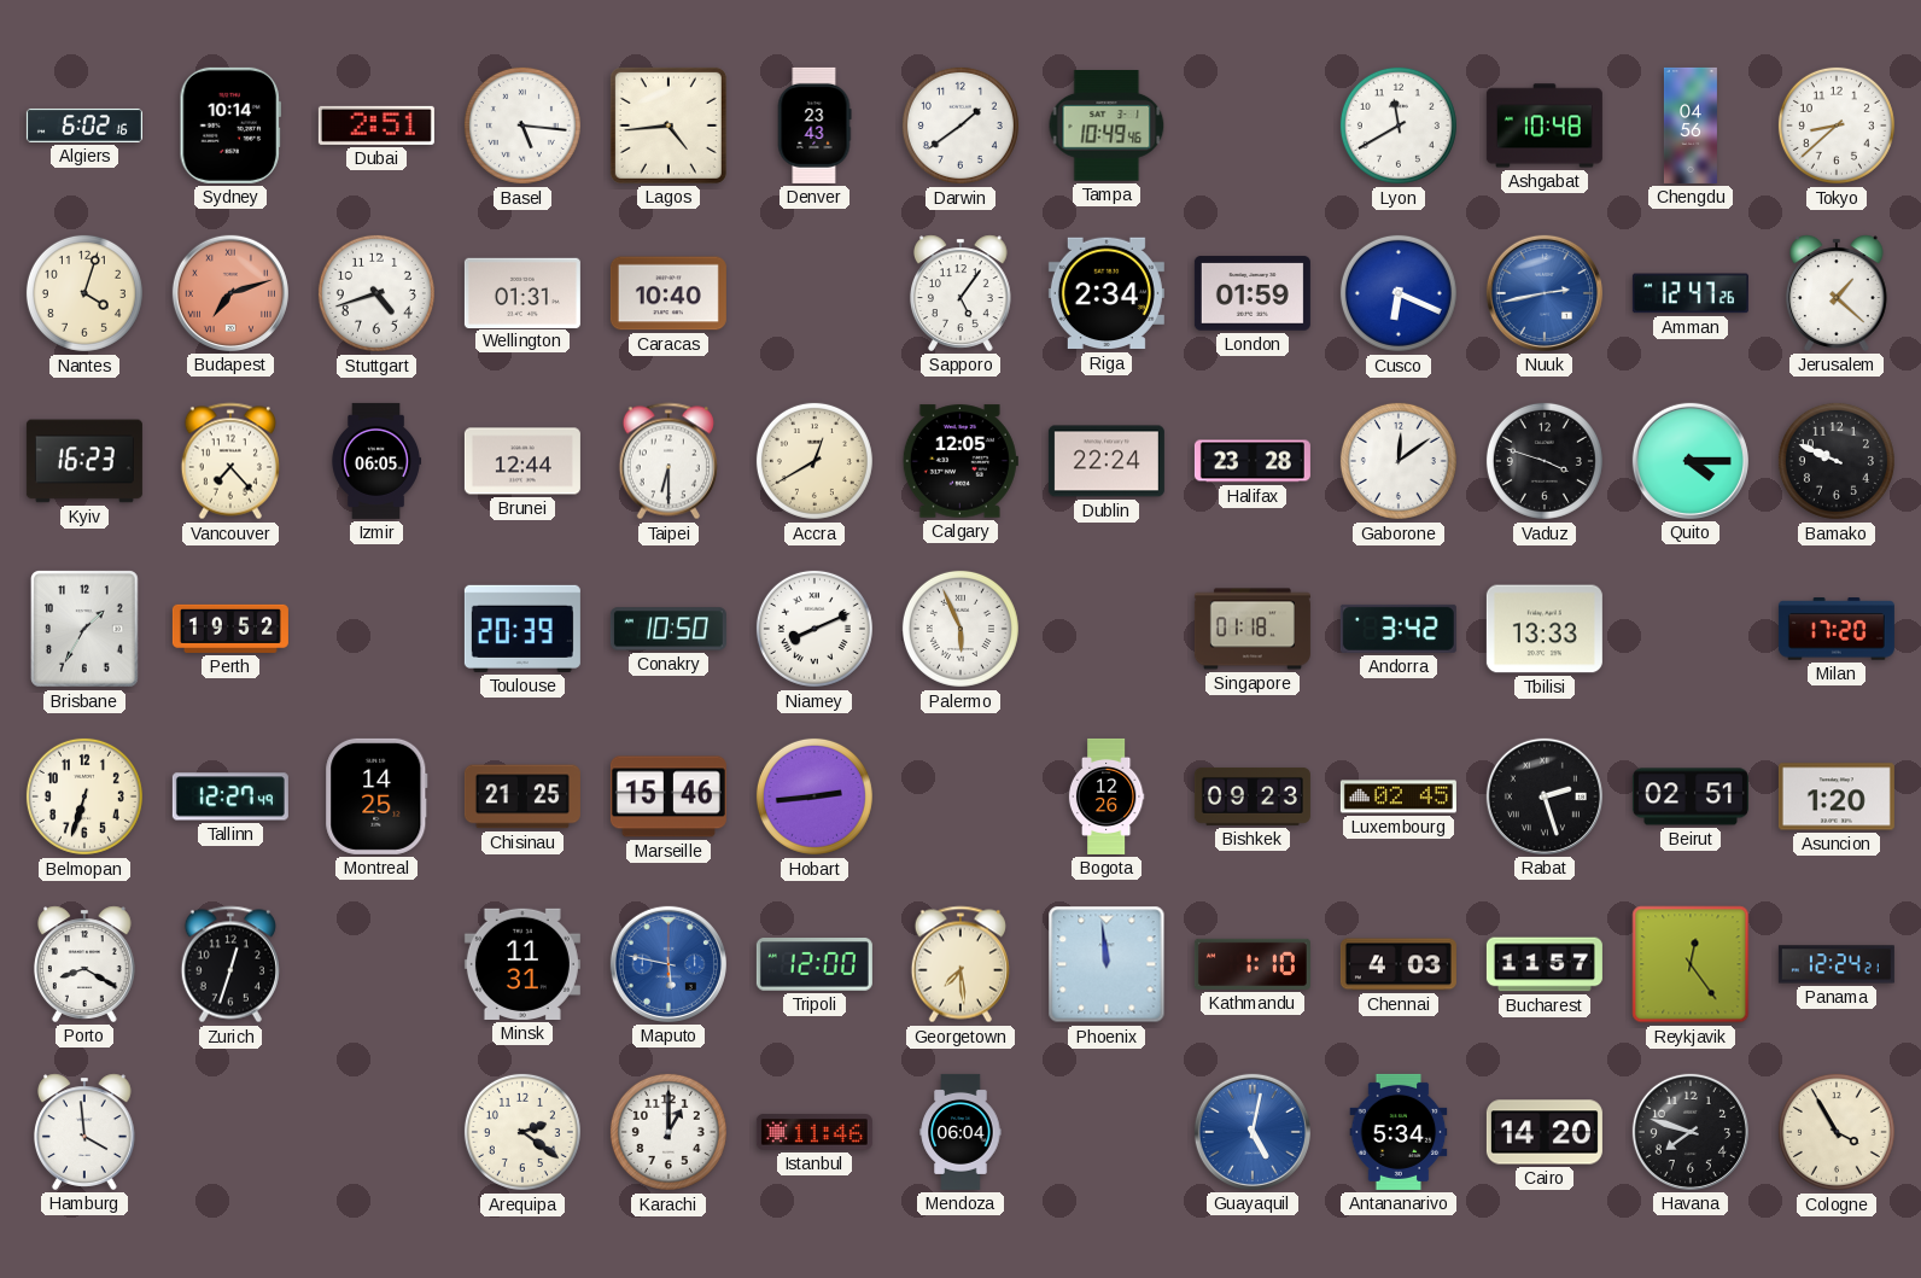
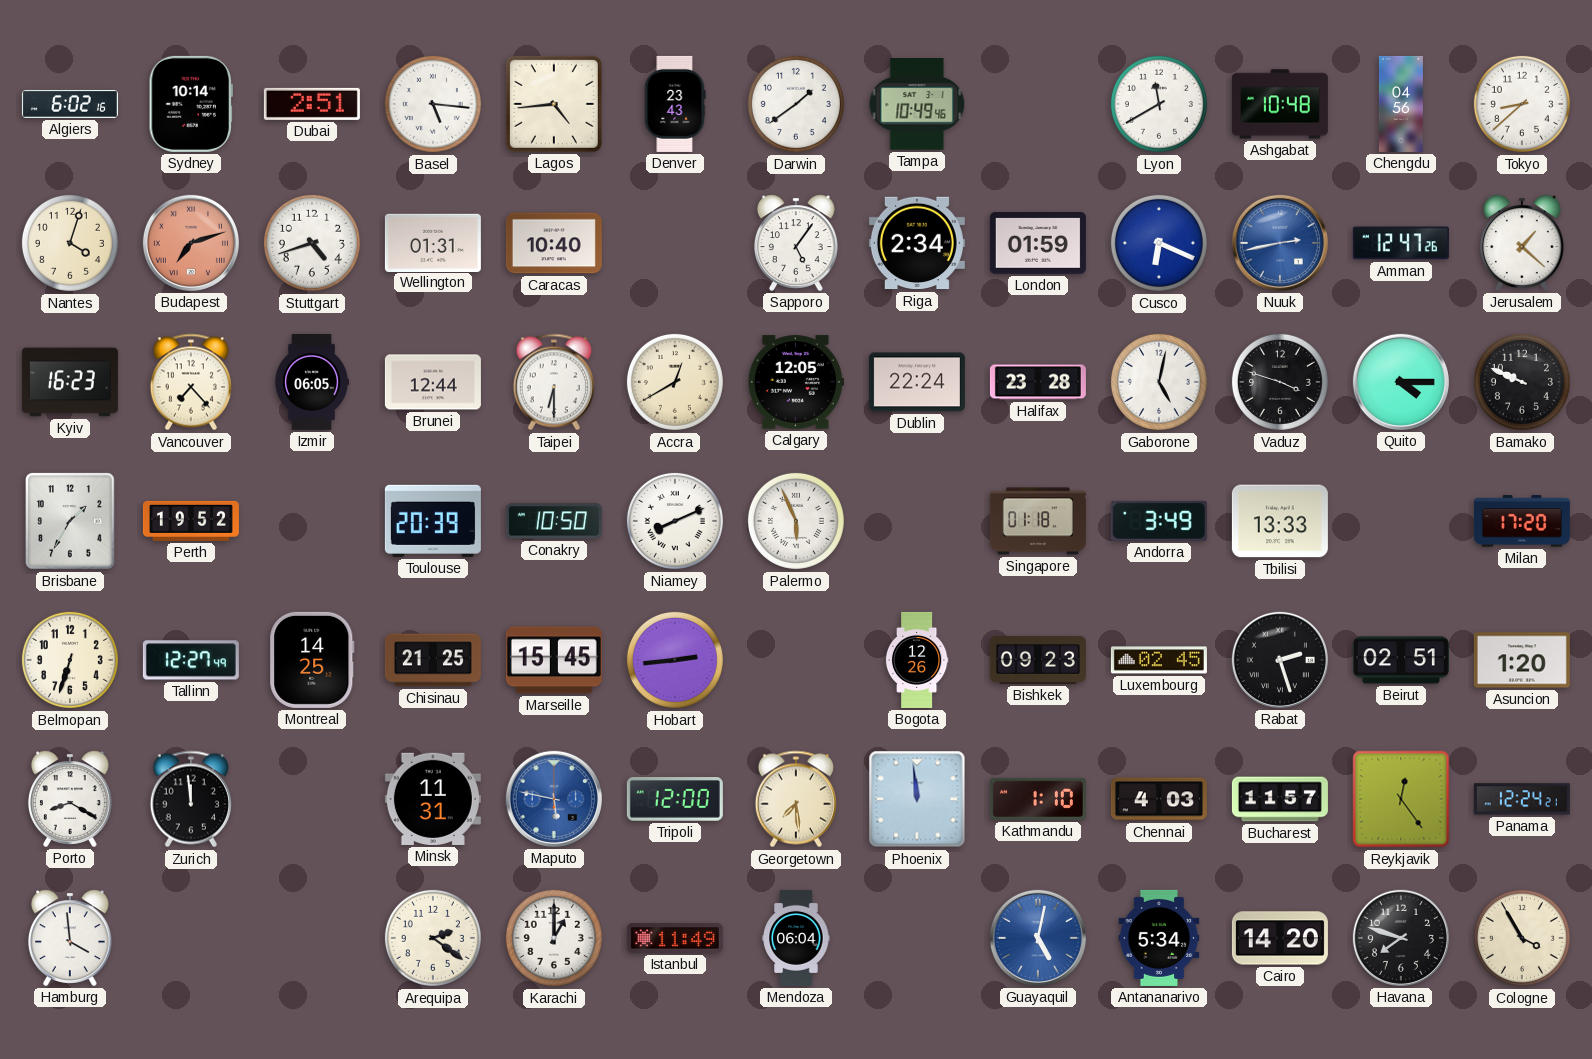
Gaborone: 12:09 -> 5:02
Andorra: 3:42 -> 3:49
Marseille: 15:46 -> 15:45
Zurich: 12:33 -> 11:59
Istanbul: 11:46 -> 11:49
